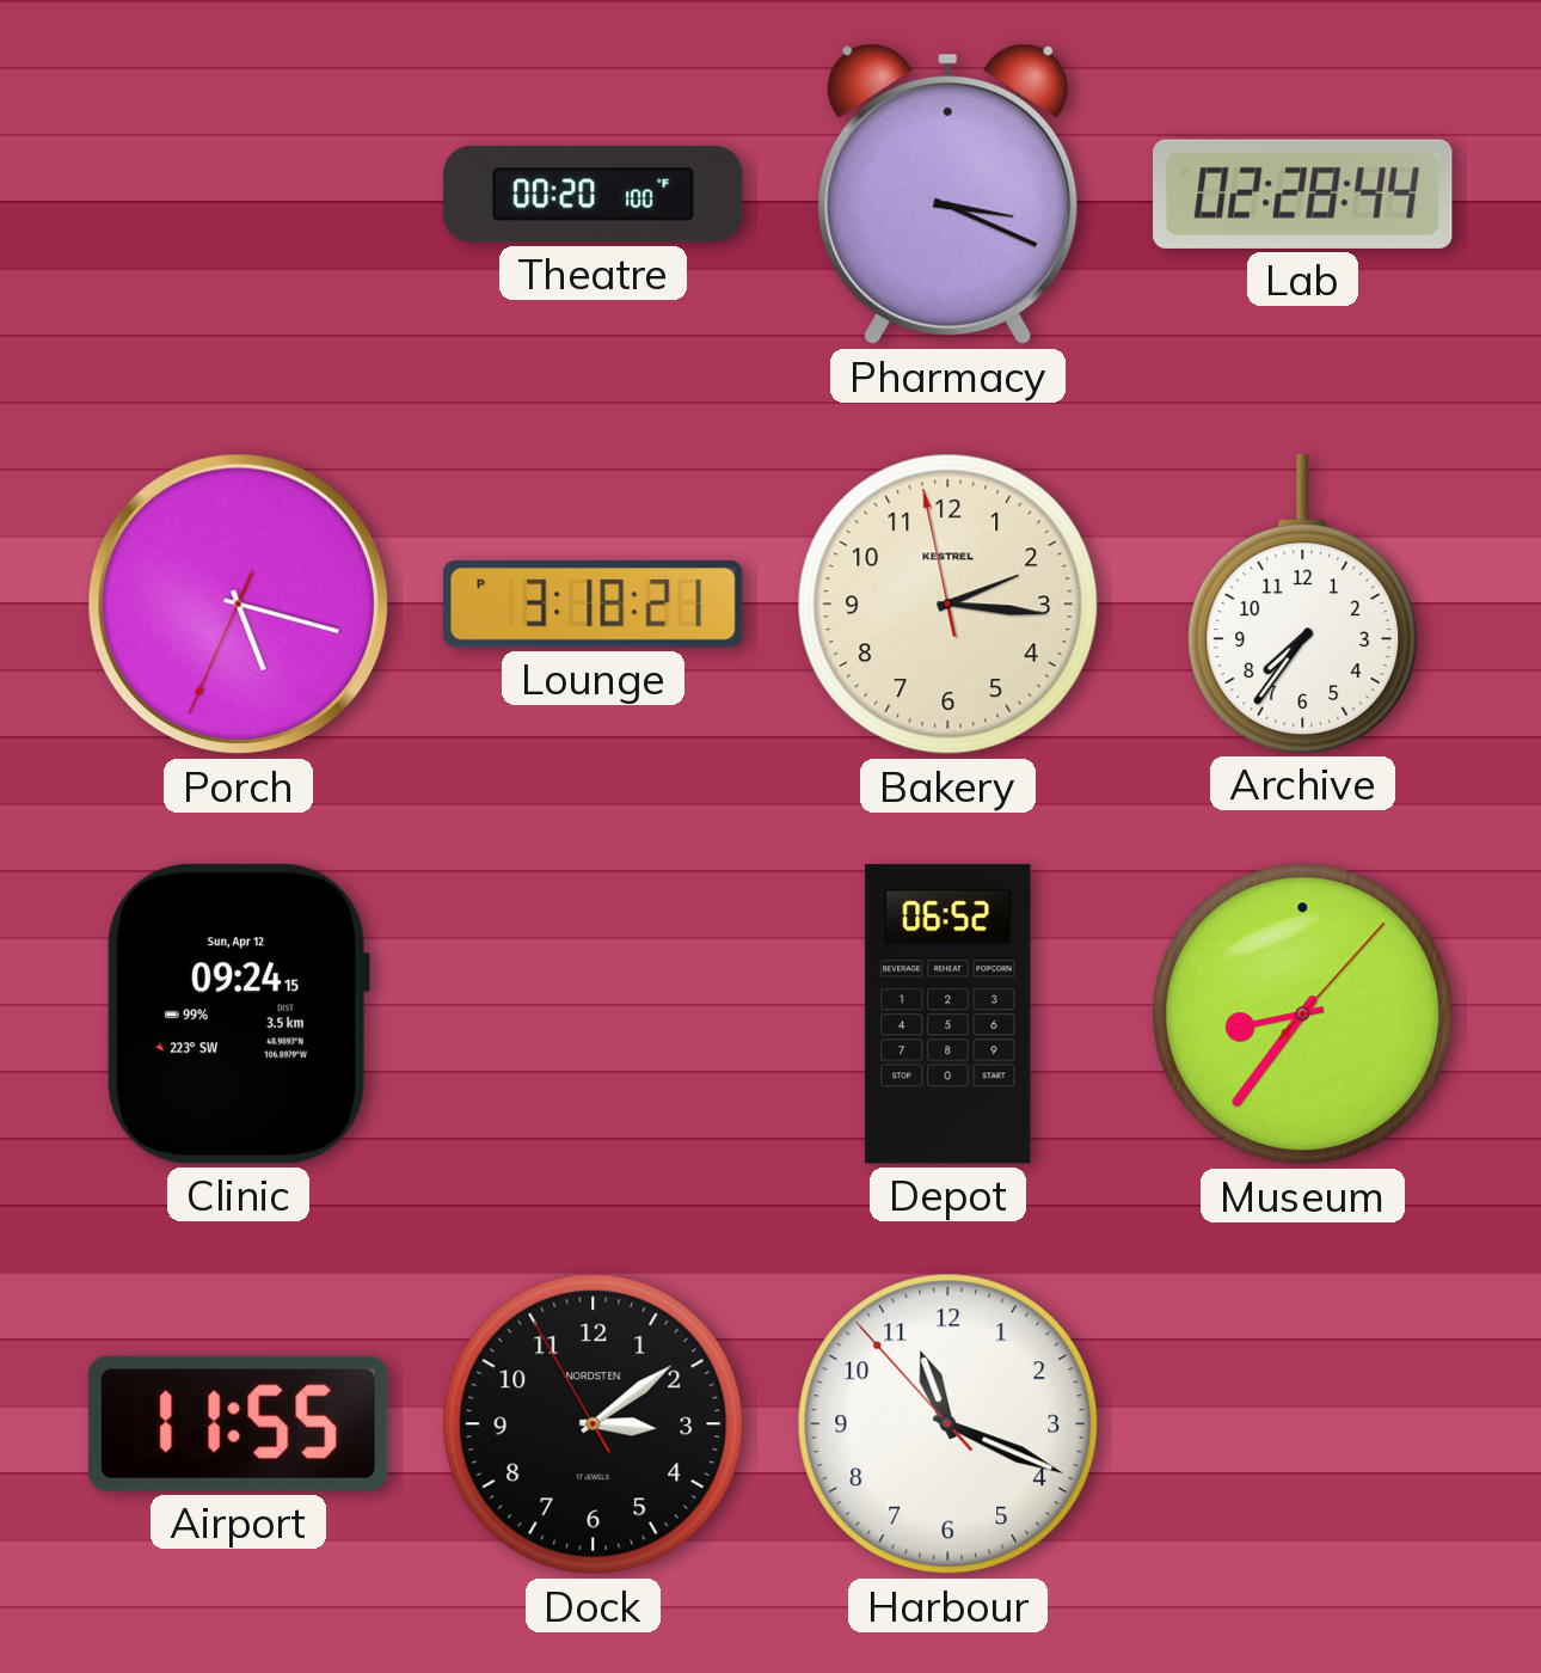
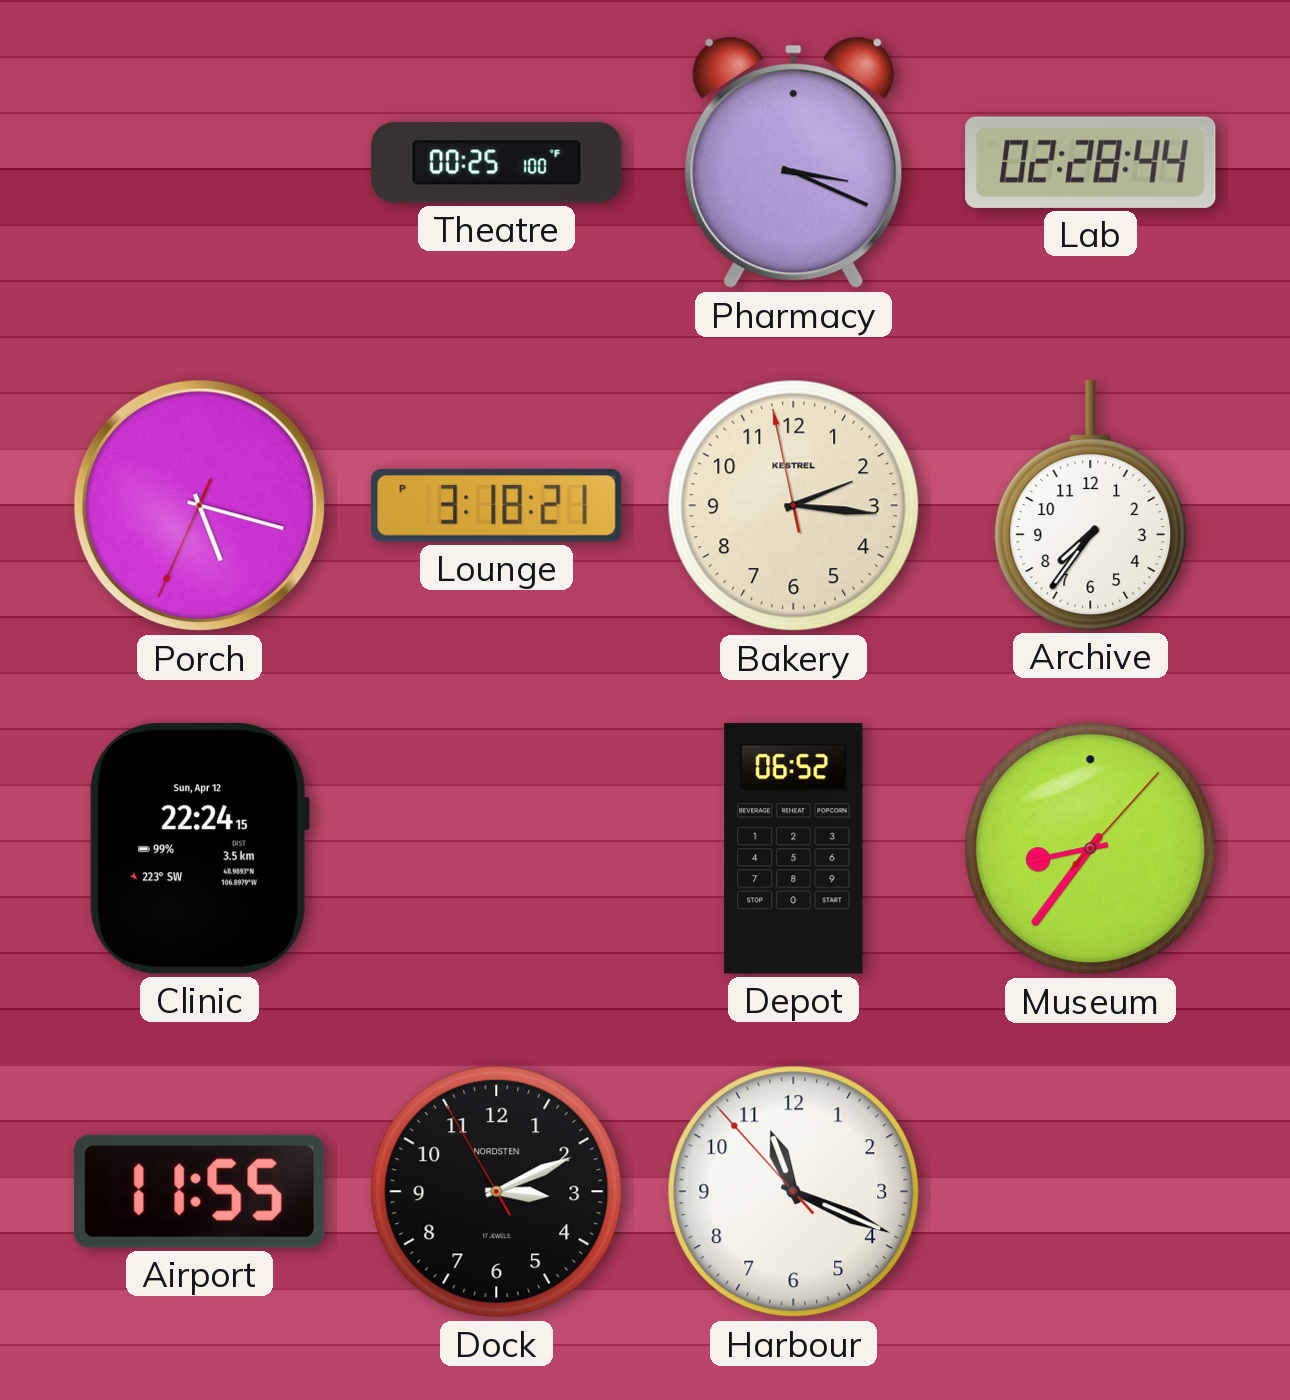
Theatre: 00:20 -> 00:25
Clinic: 09:24 -> 22:24
Dock: 3:08 -> 3:10
